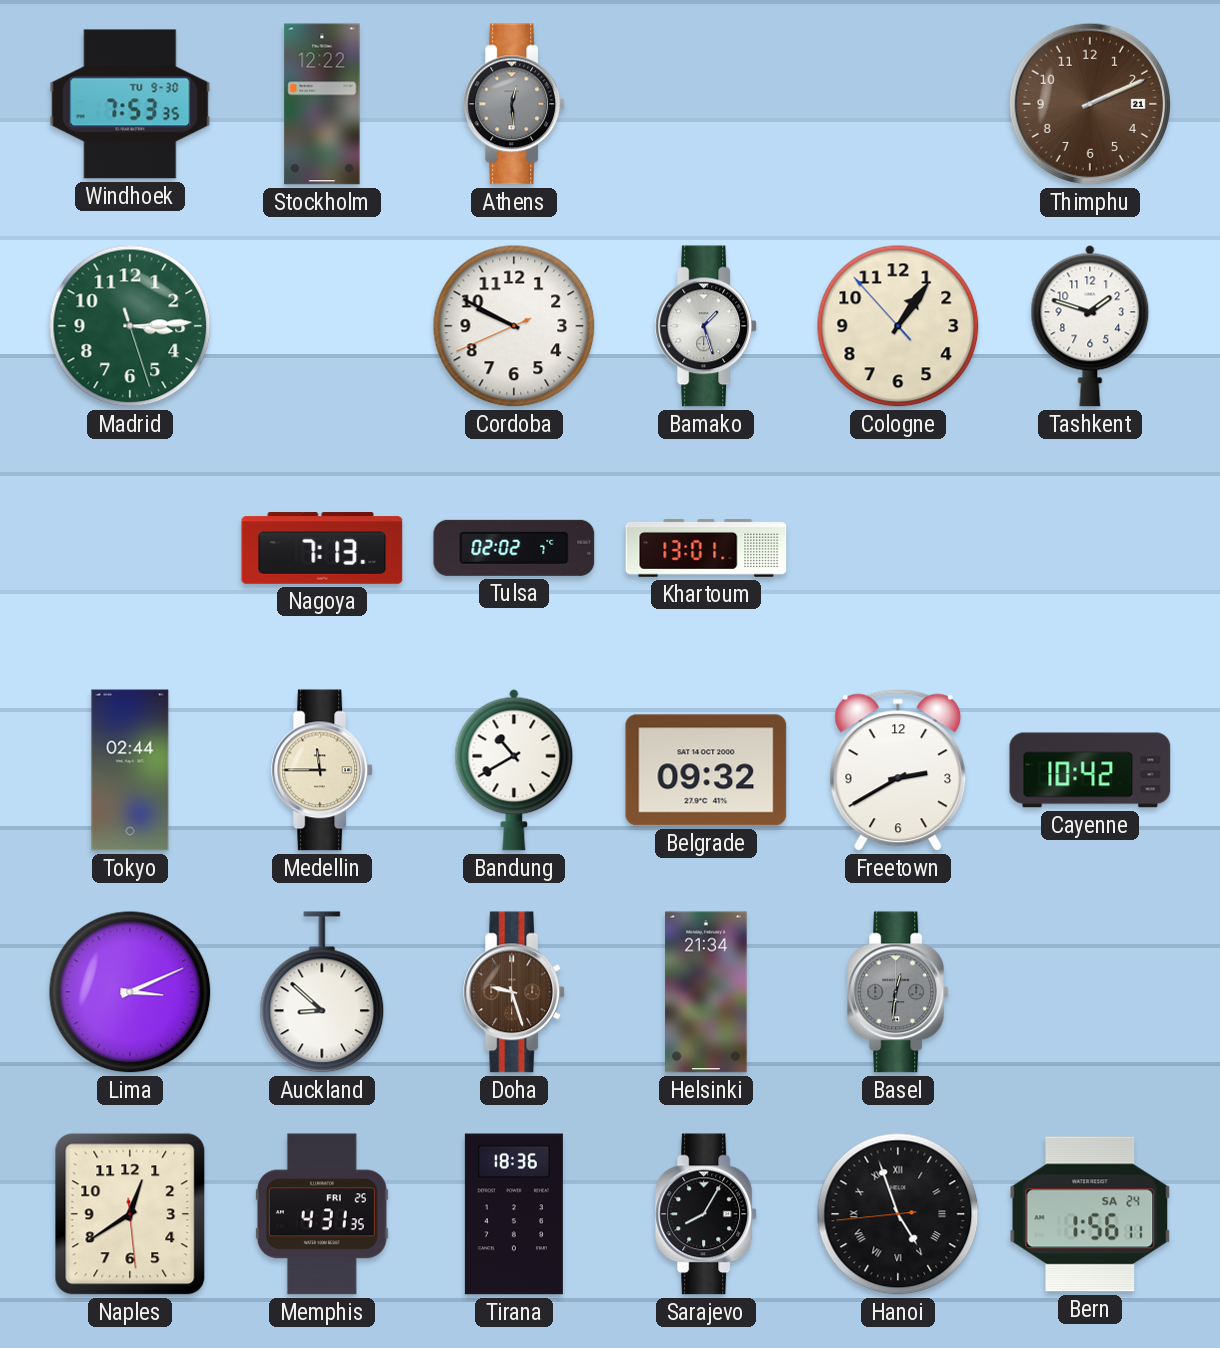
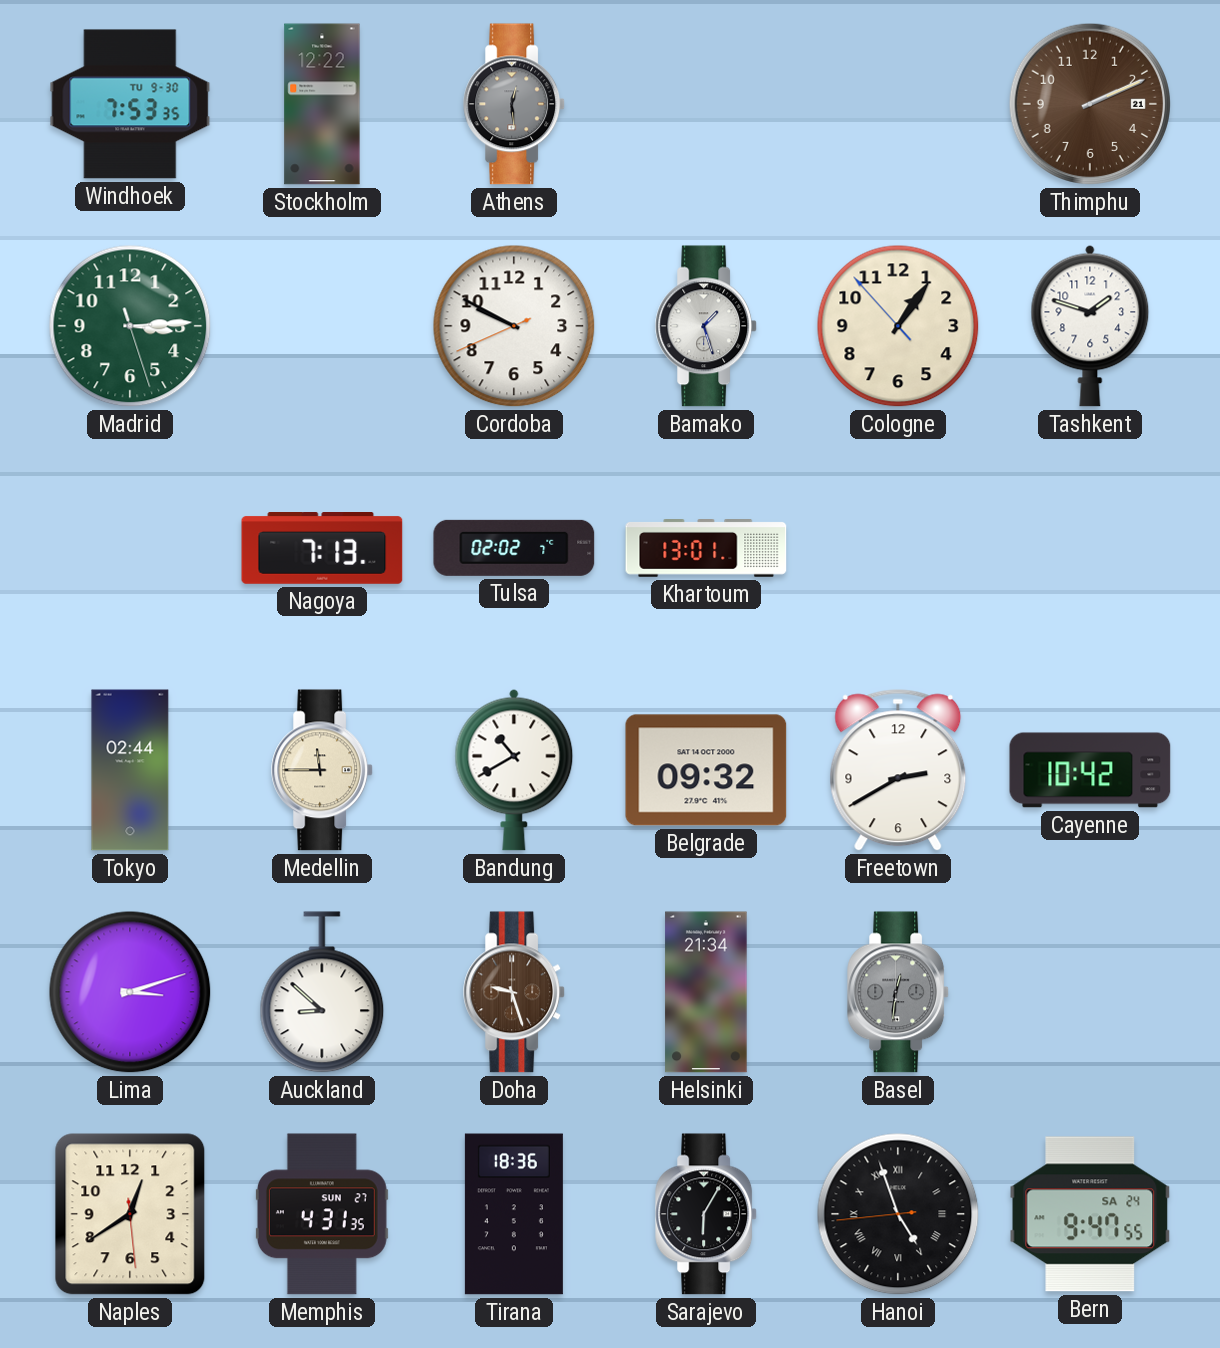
Lima: 3:11 -> 3:12
Memphis date: FRI 25 -> SUN 27
Sarajevo: 8:05 -> 6:05
Bern: 1:56 -> 9:47
